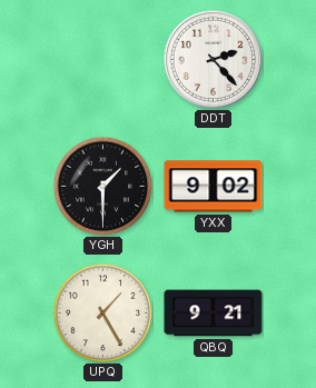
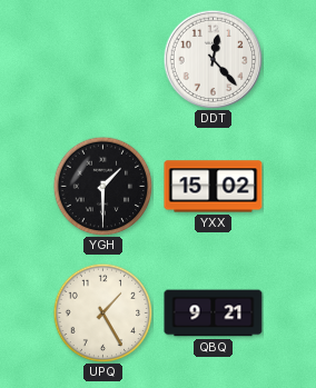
DDT: 2:23 -> 12:23
YXX: 9:02 -> 15:02
